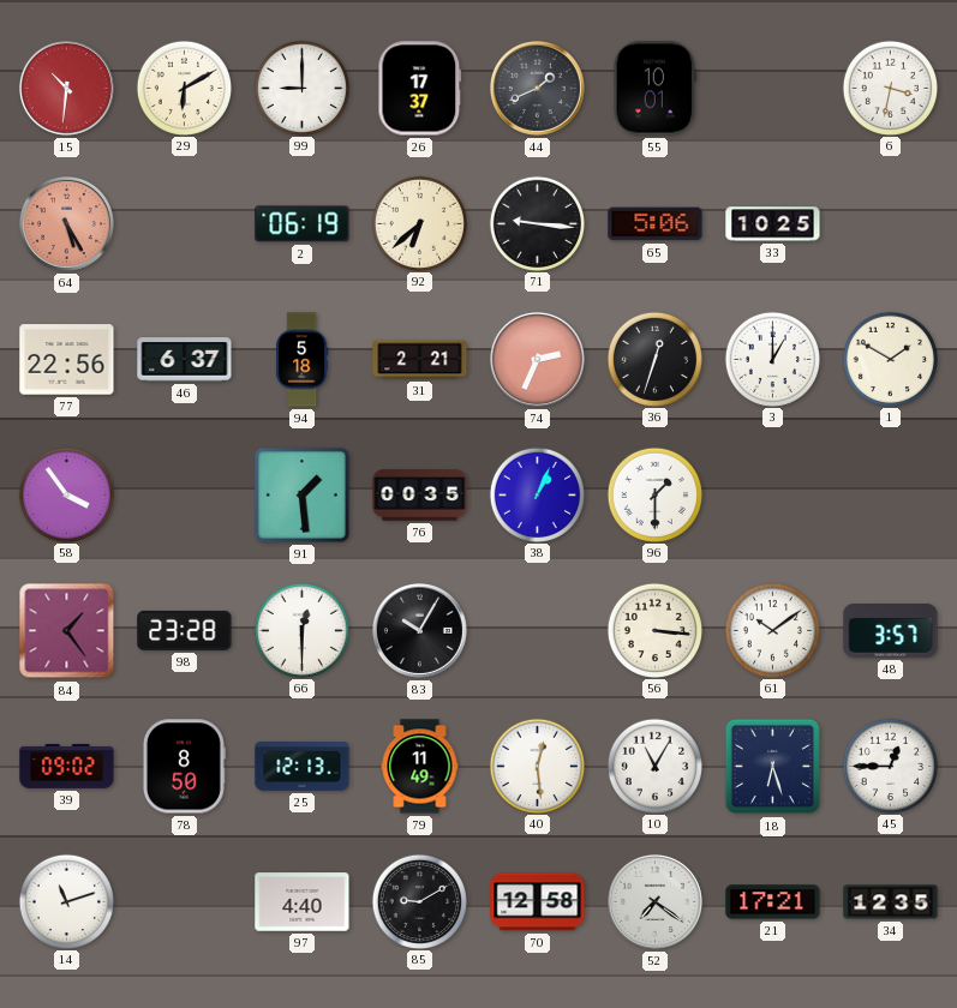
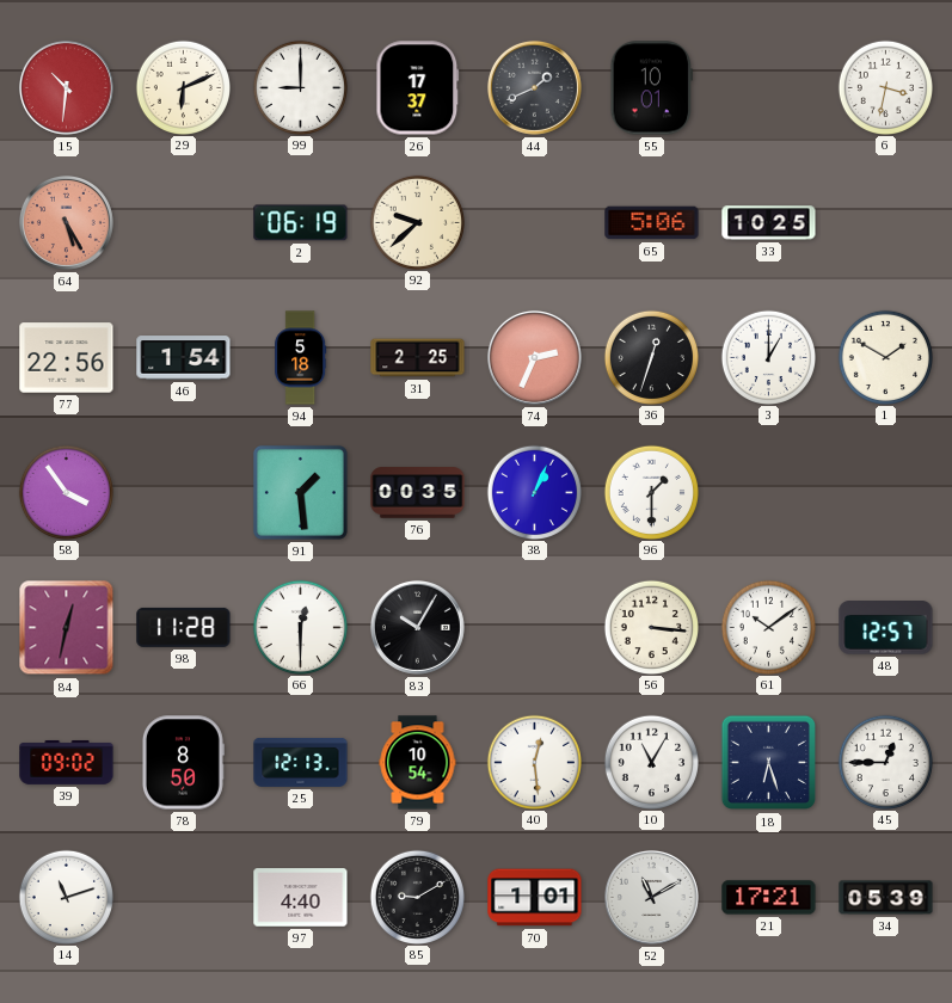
29: 6:10 -> 6:11
92: 6:38 -> 9:38
71: 9:16 -> none
46: 6:37 -> 1:54
31: 2:21 -> 2:25
84: 1:24 -> 12:32
98: 23:28 -> 11:28
48: 3:57 -> 12:57
79: 11:49 -> 10:54
70: 12:58 -> 1:01
52: 7:21 -> 11:10
34: 12:35 -> 05:39
